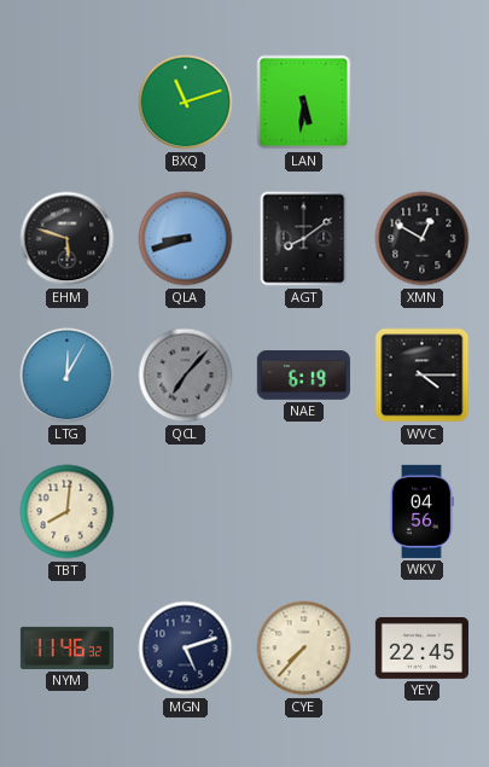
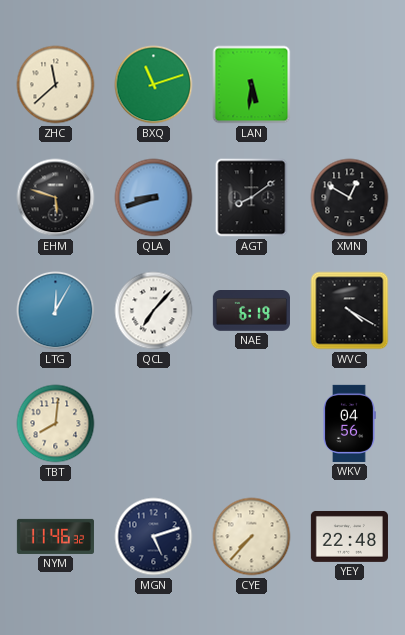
ZHC: none -> 11:38
QCL dial: grey -> white
WVC: 4:15 -> 4:20
YEY: 22:45 -> 22:48
